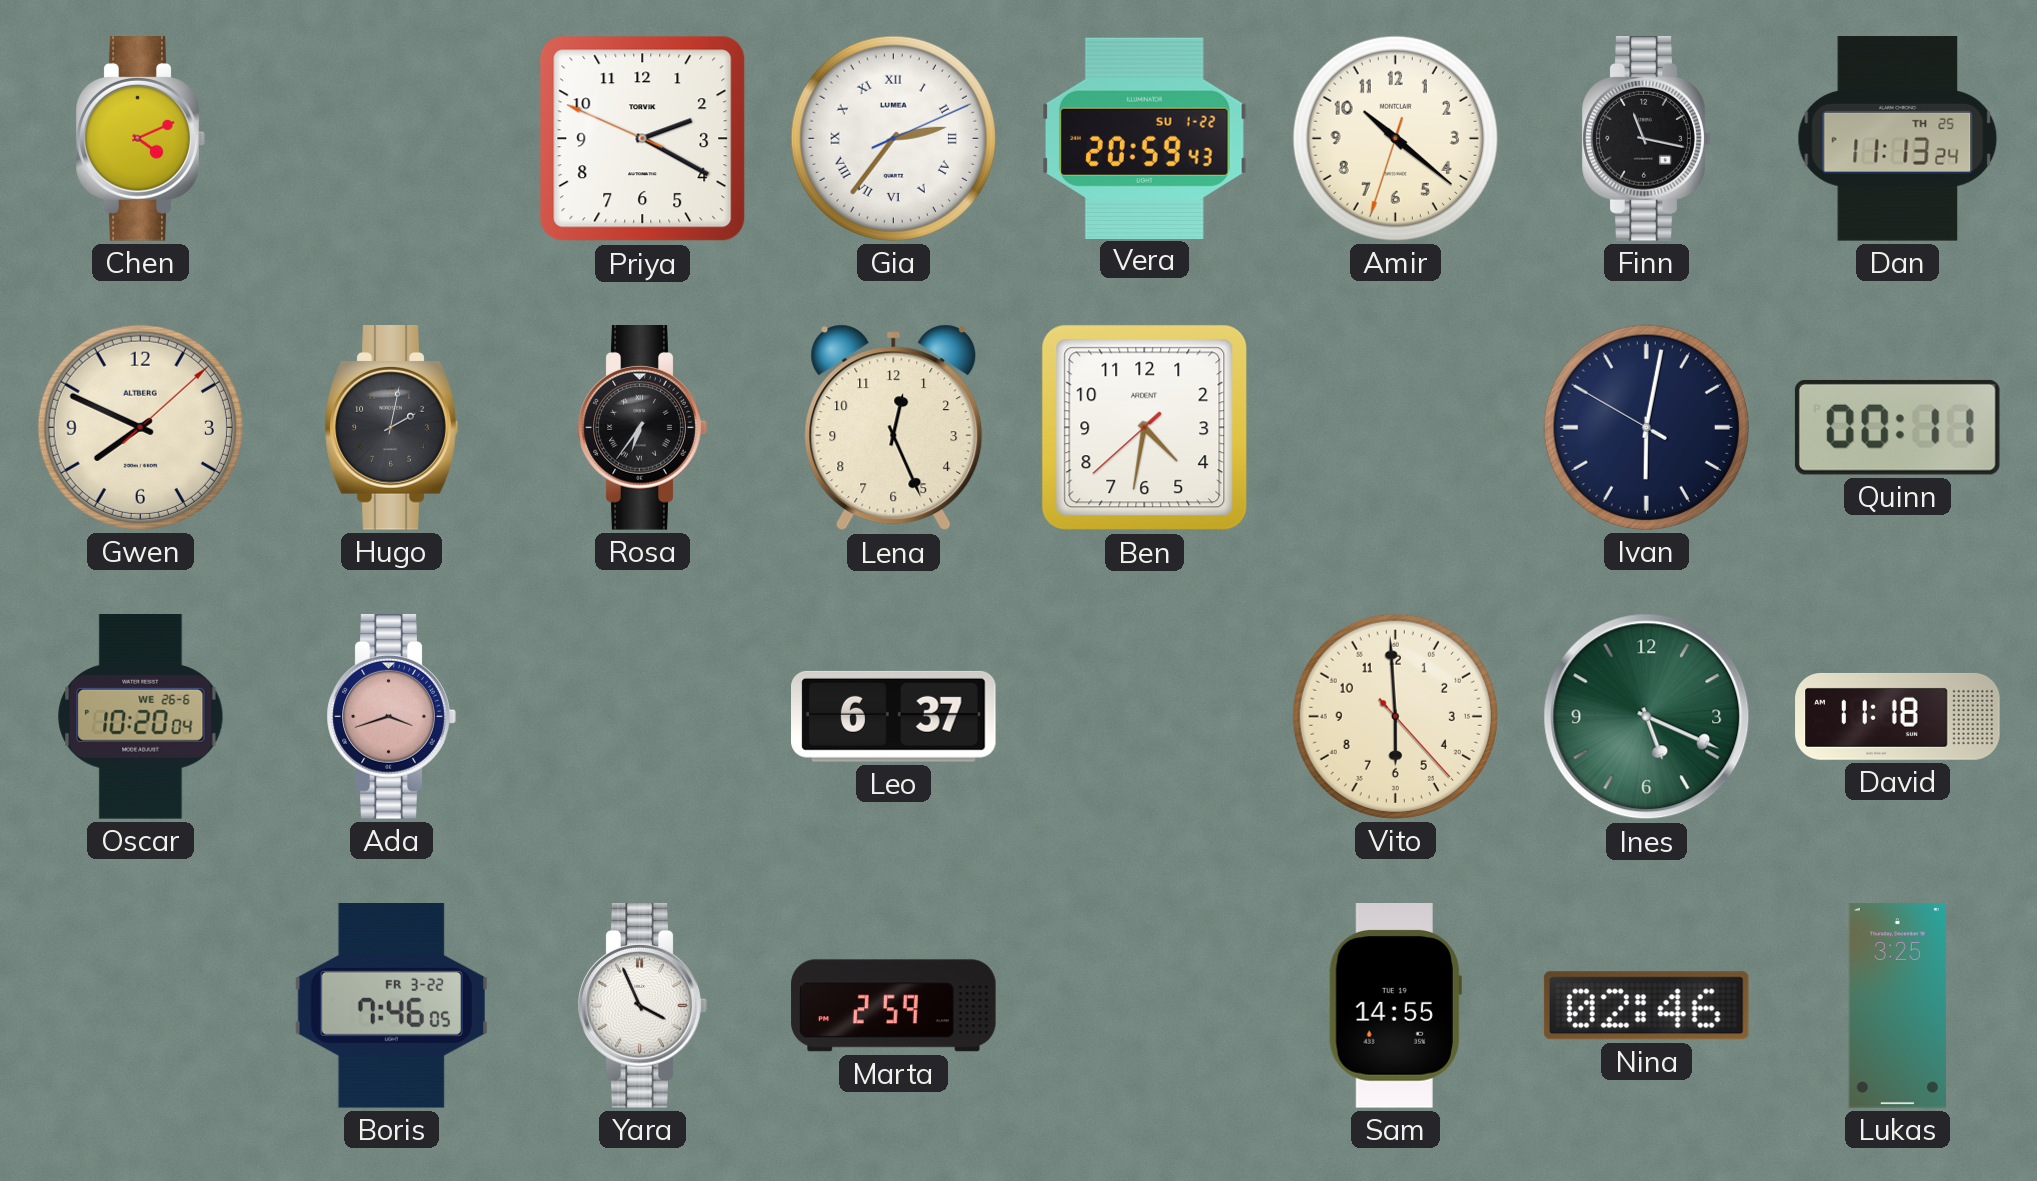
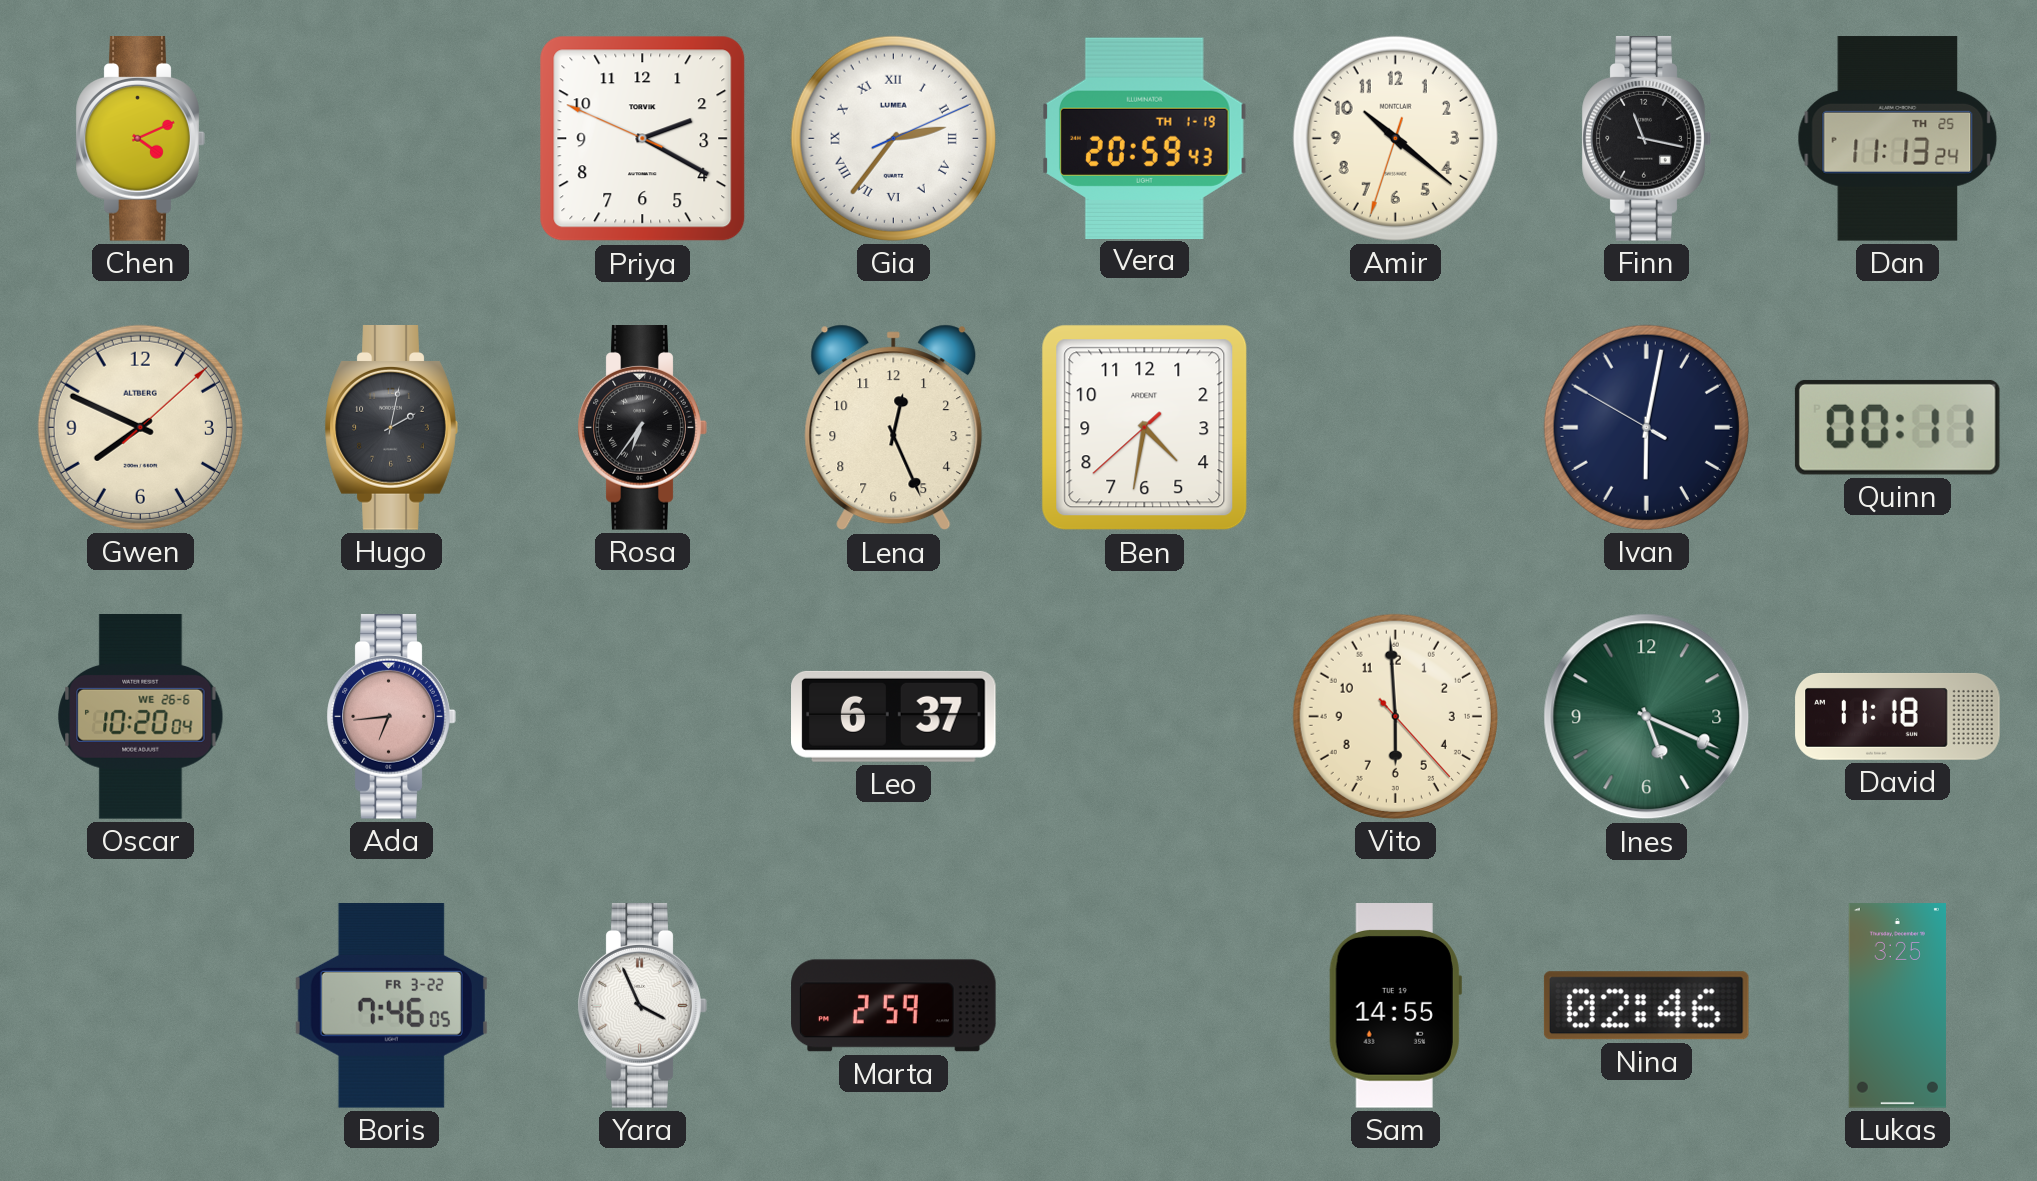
Vera date: SU 1-22 -> TH 1-19
Ada: 3:42 -> 6:44
